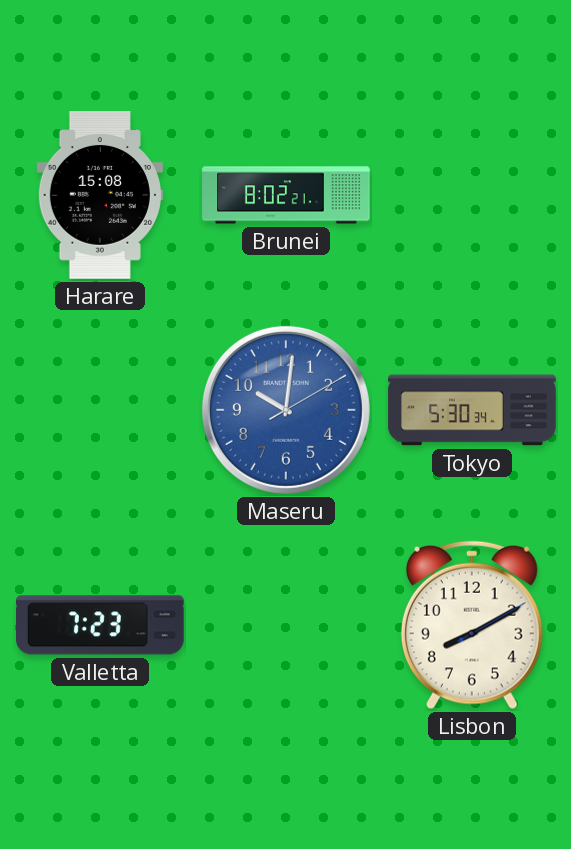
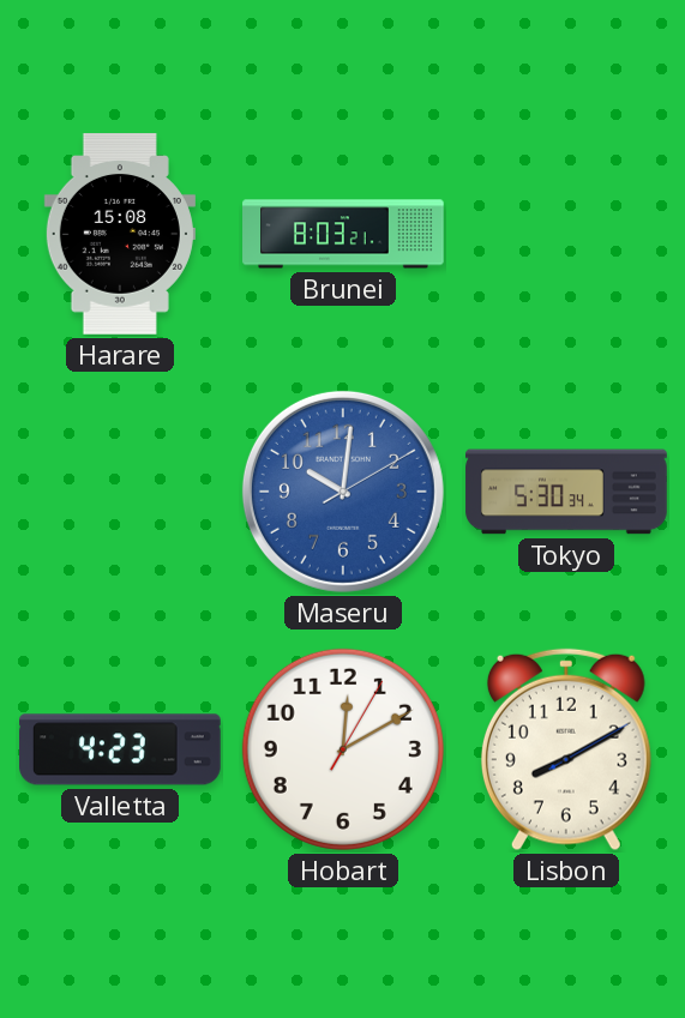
Brunei: 8:02 -> 8:03
Valletta: 7:23 -> 4:23
Hobart: none -> 12:10
